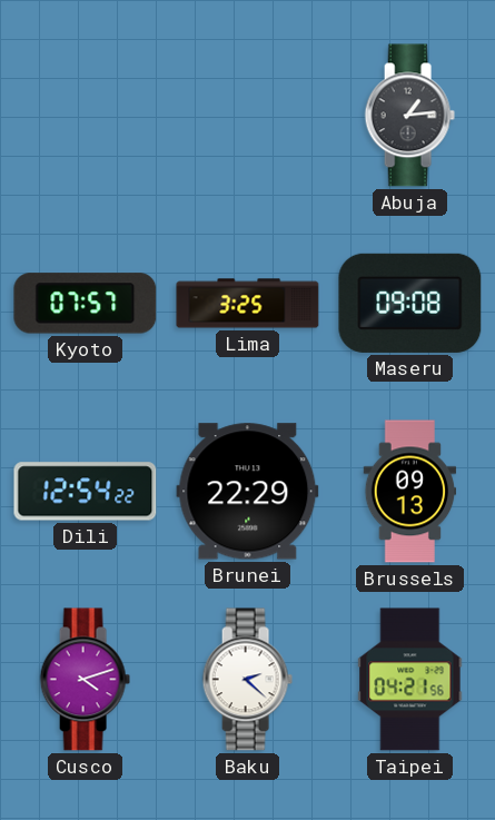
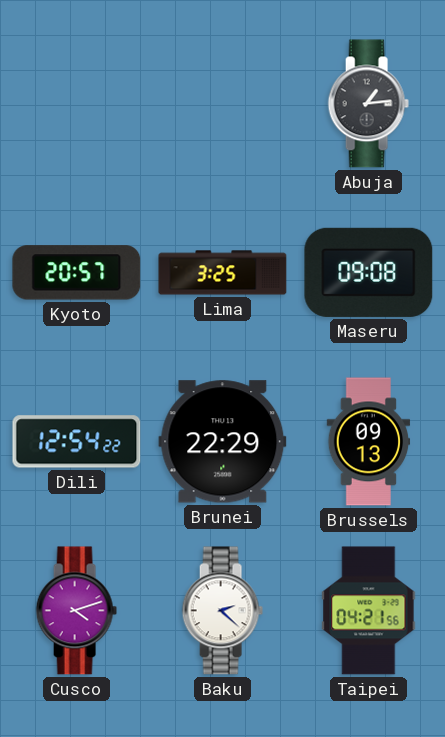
Kyoto: 07:57 -> 20:57
